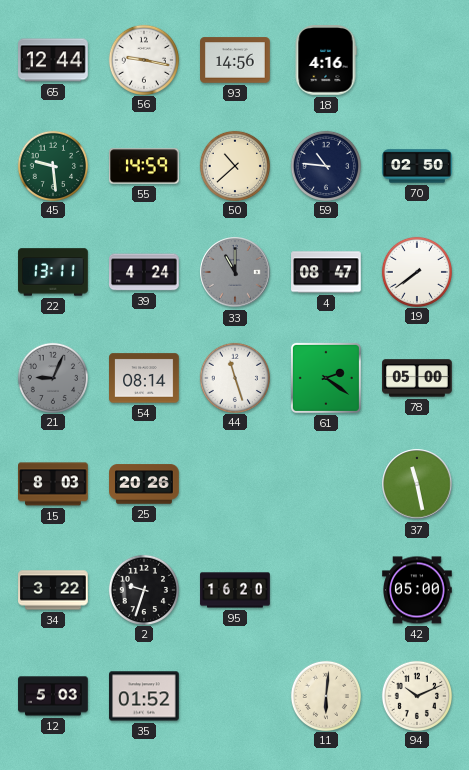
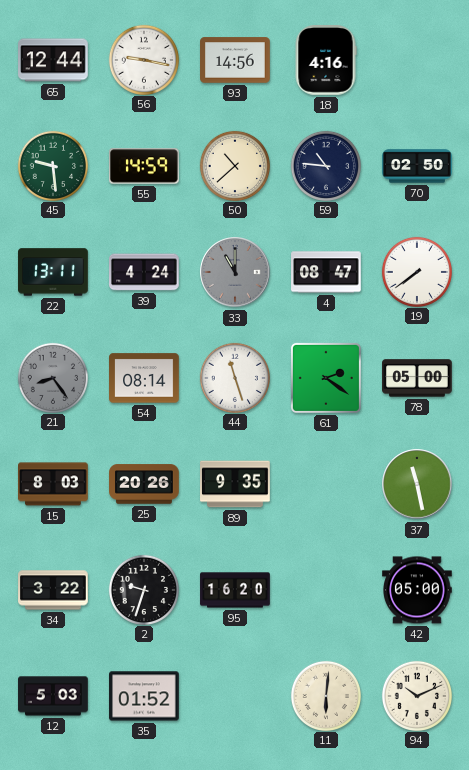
21: 9:04 -> 8:24
89: none -> 9:35
